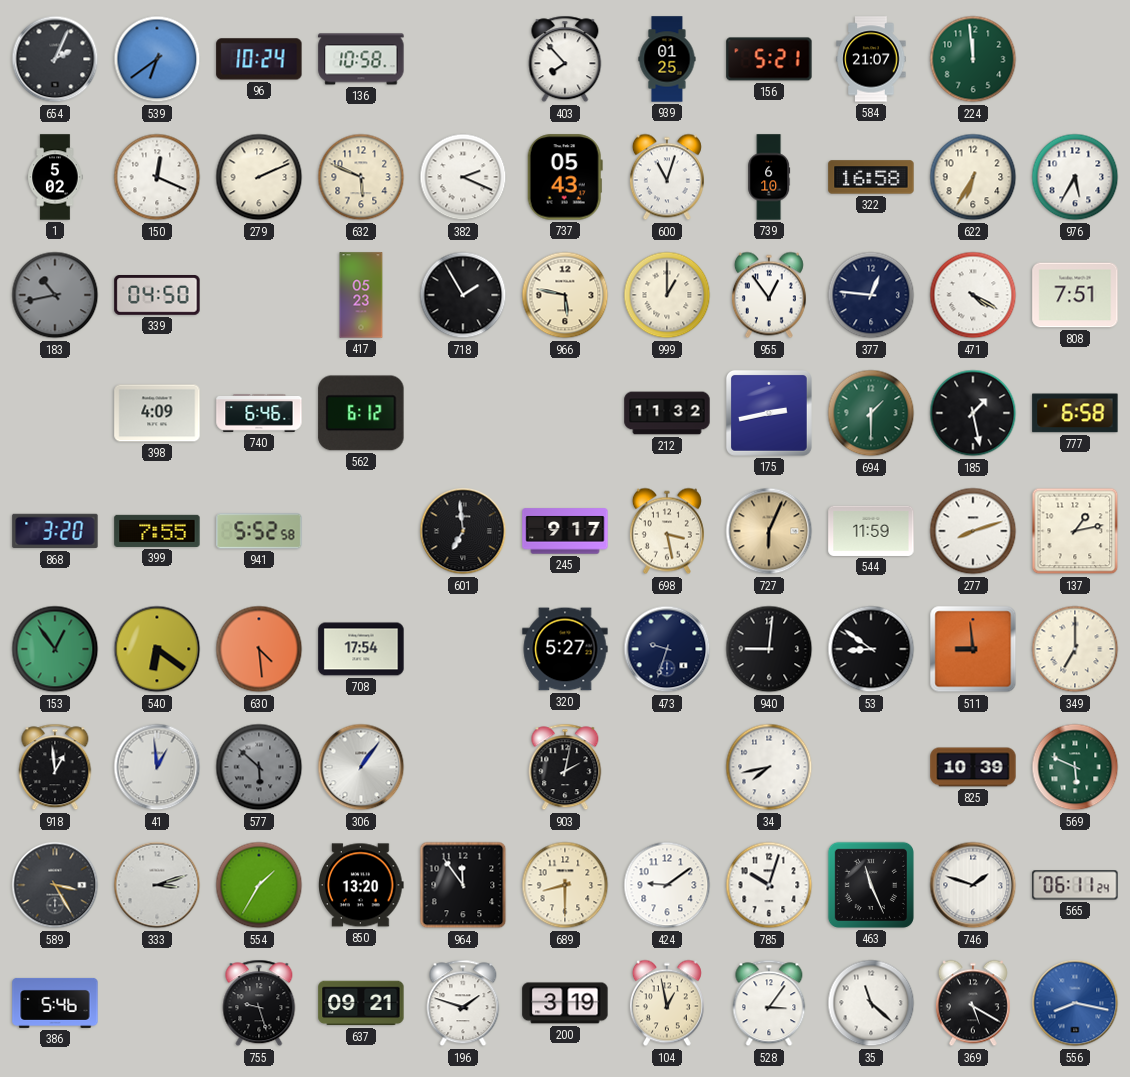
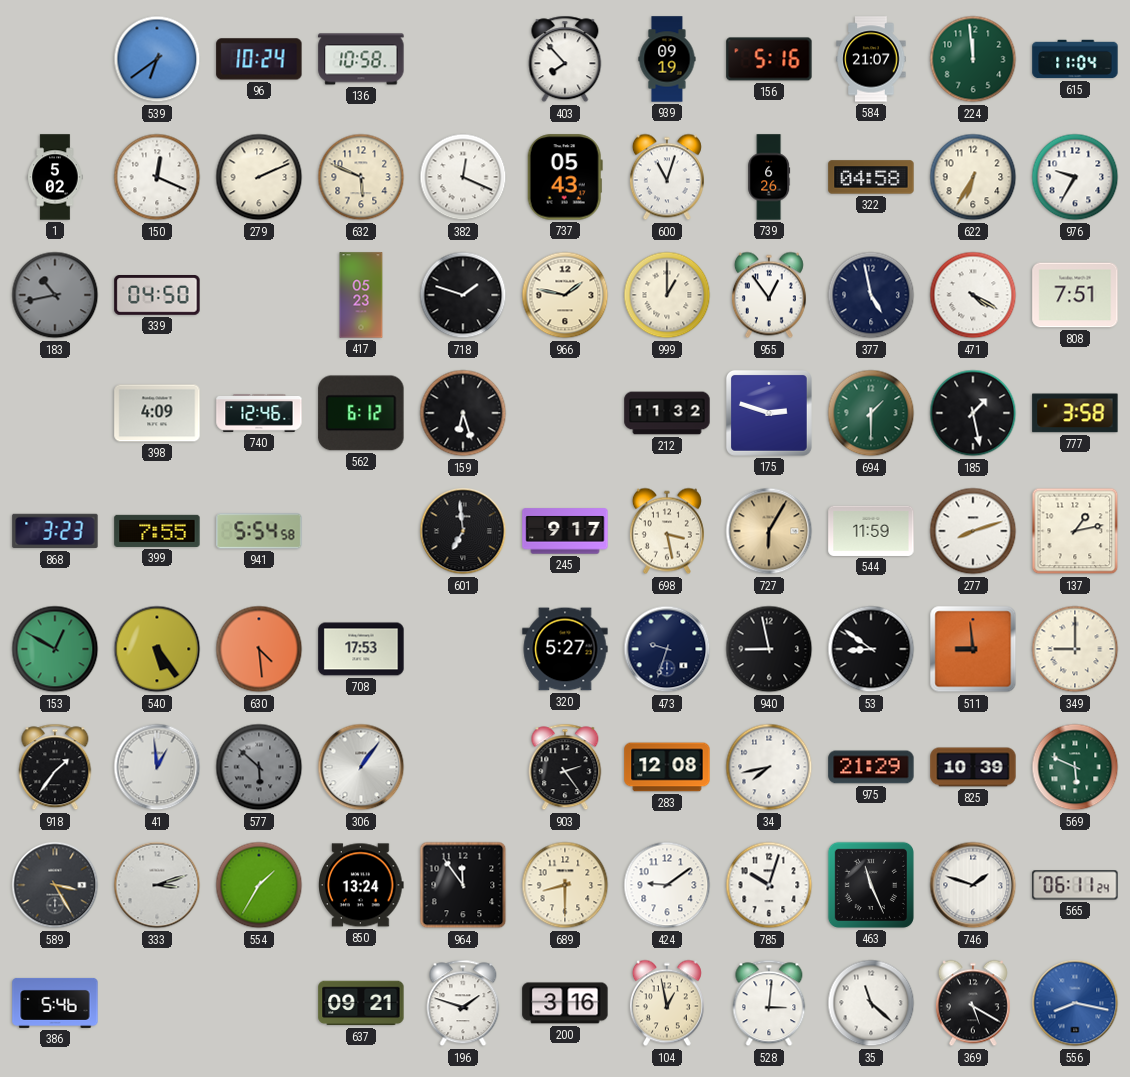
654: 2:04 -> none
939: 01:25 -> 09:19
156: 5:21 -> 5:16
615: none -> 11:04
382: 2:19 -> 12:19
739: 6:10 -> 6:26
322: 16:58 -> 04:58
976: 5:35 -> 9:35
718: 1:55 -> 1:48
966: 5:47 -> 1:47
377: 12:46 -> 4:58
740: 6:46 -> 12:46
159: none -> 6:27
175: 2:43 -> 2:48
777: 6:58 -> 3:58
868: 3:20 -> 3:23
941: 5:52 -> 5:54
727: 6:04 -> 6:05
153: 12:54 -> 12:50
540: 6:21 -> 5:24
708: 17:54 -> 17:53
940: 9:01 -> 8:58
349: 7:00 -> 9:00
918: 12:59 -> 1:36
903: 2:02 -> 2:24
283: none -> 12:08
975: none -> 21:29
850: 13:20 -> 13:24
755: 9:27 -> none
200: 3:19 -> 3:16
528: 3:06 -> 3:01
